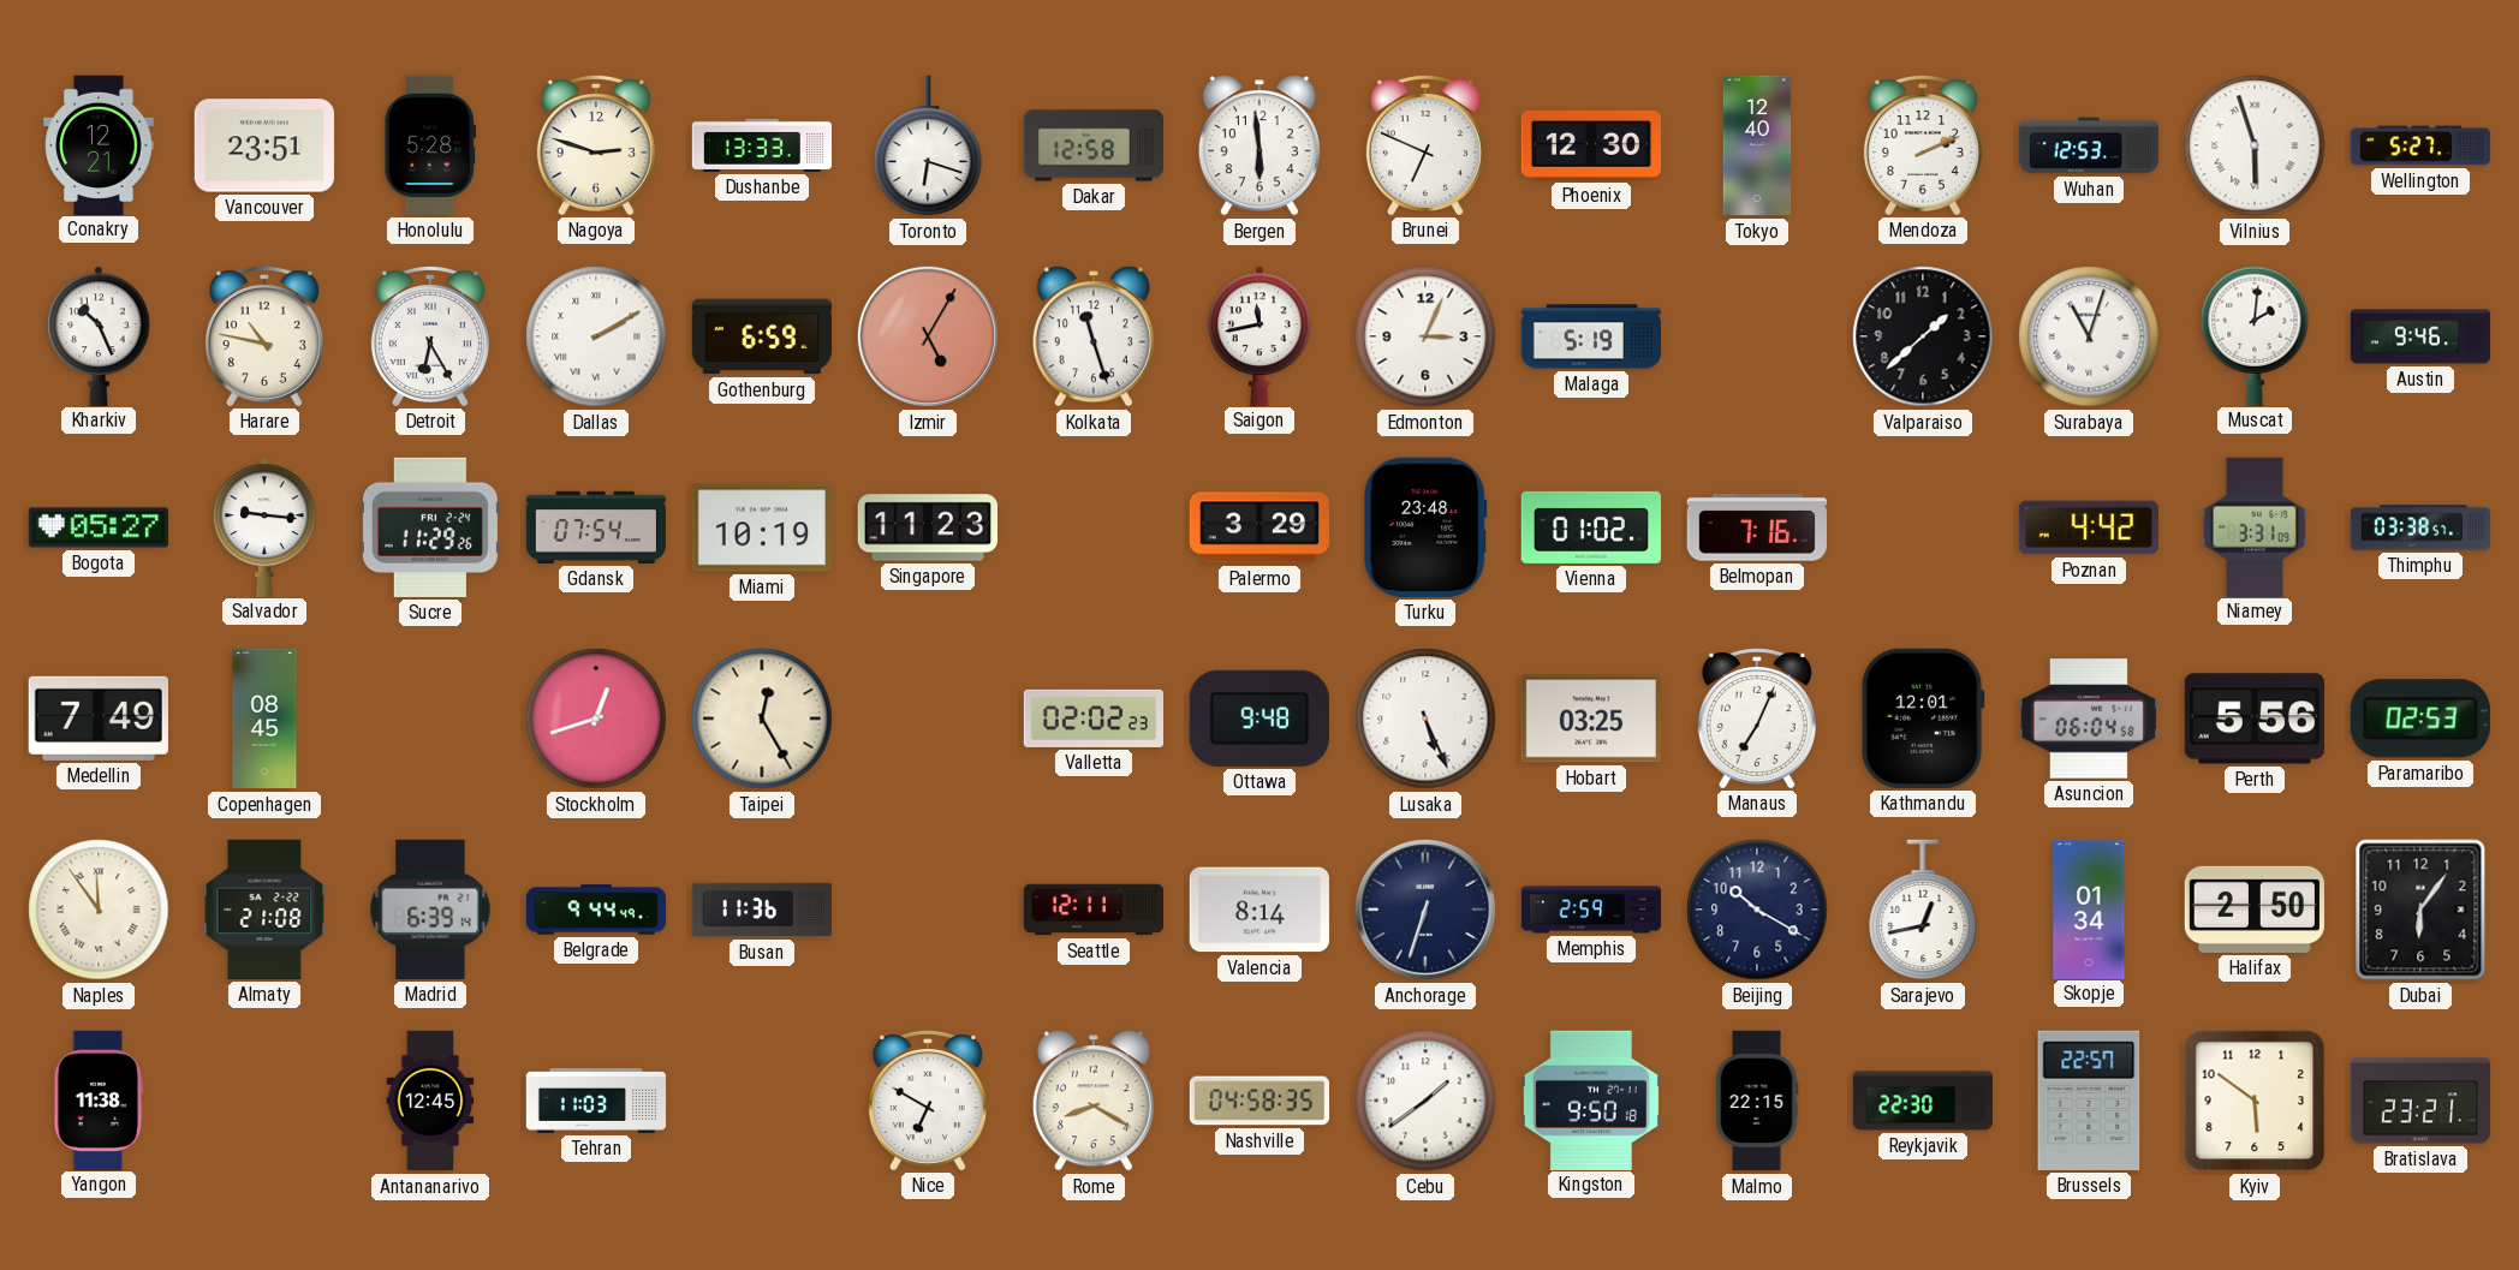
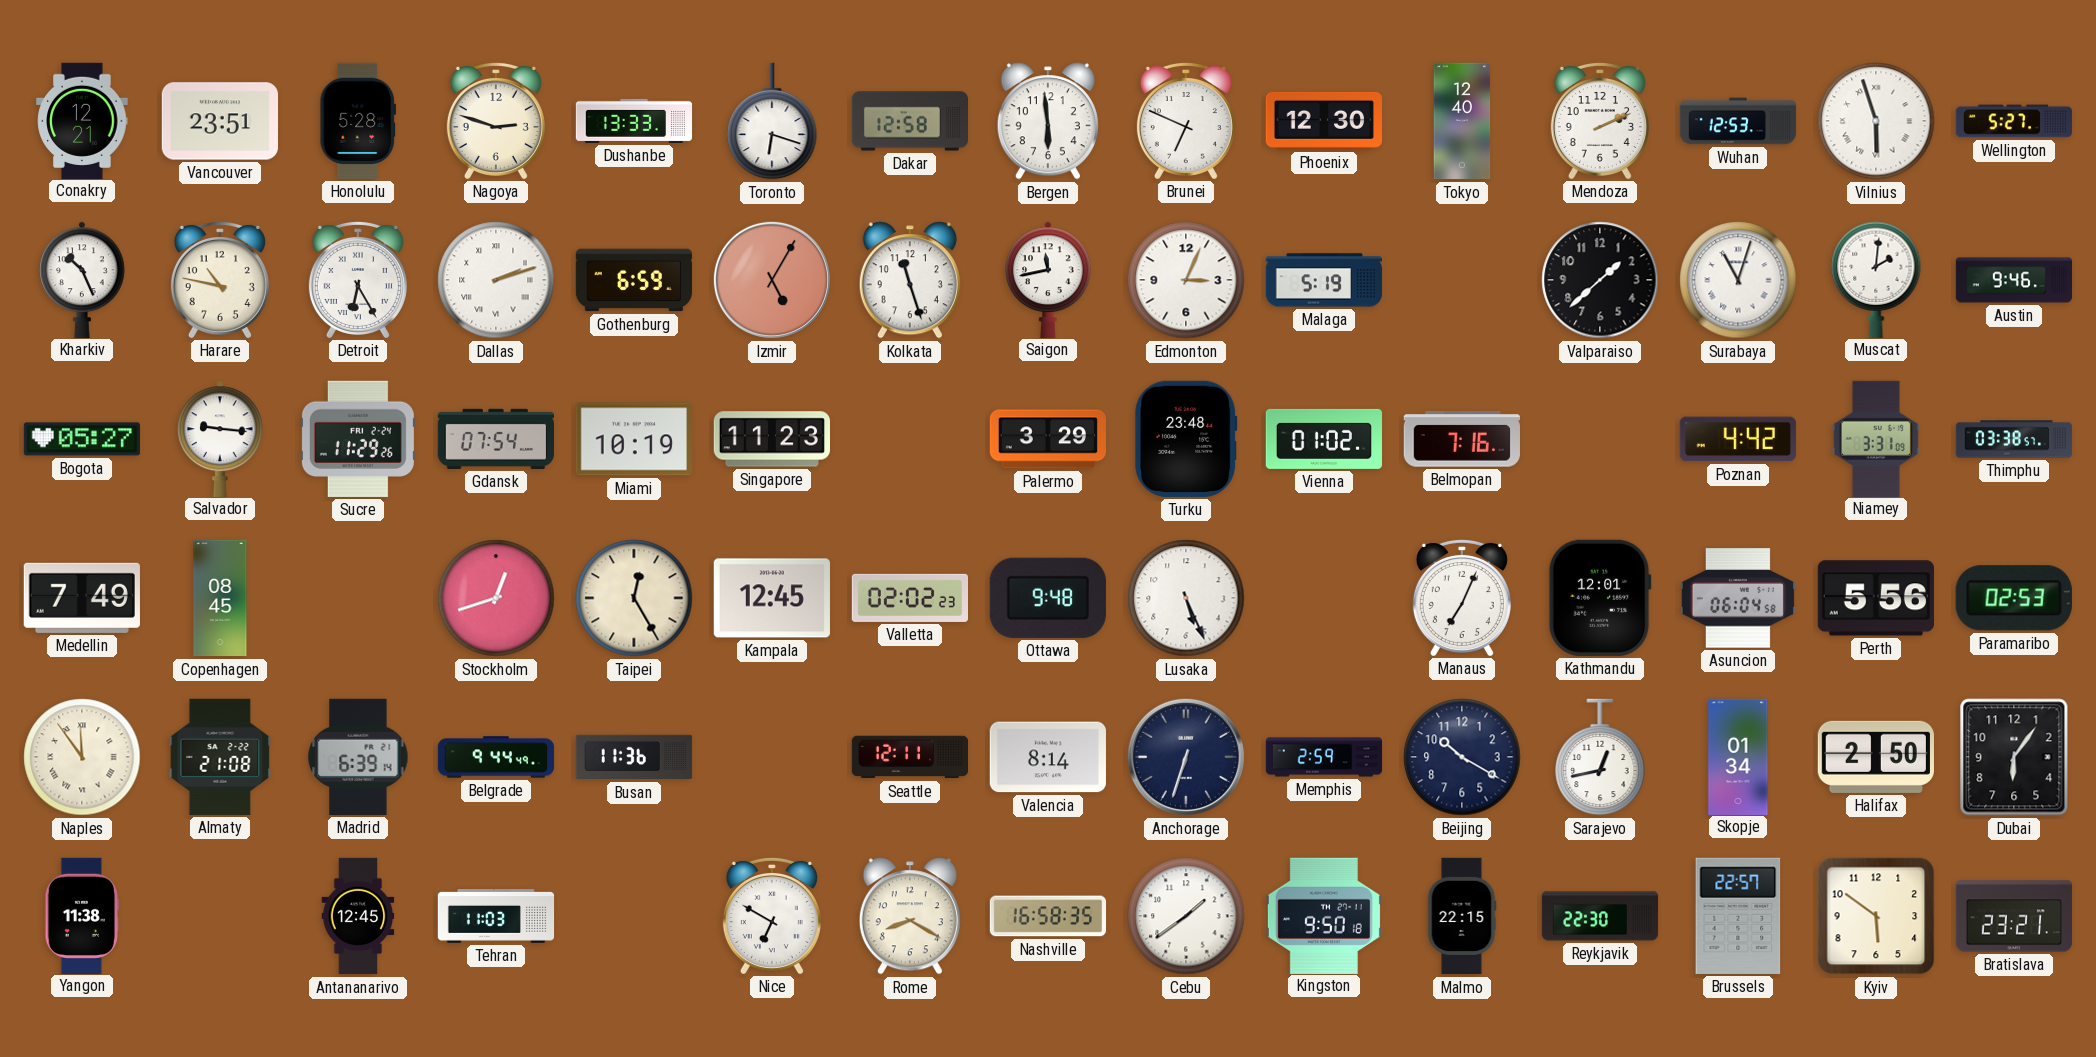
Dallas: 2:10 -> 2:12
Kampala: none -> 12:45
Hobart: 03:25 -> none
Nashville: 04:58 -> 16:58
